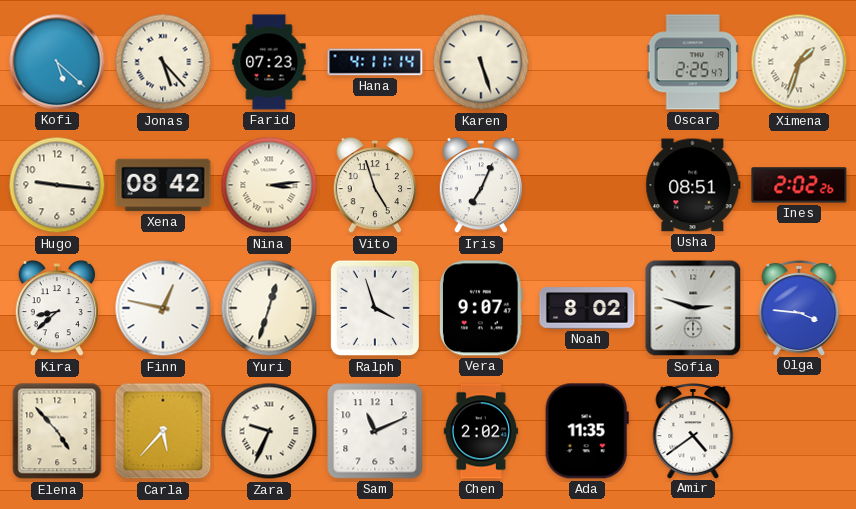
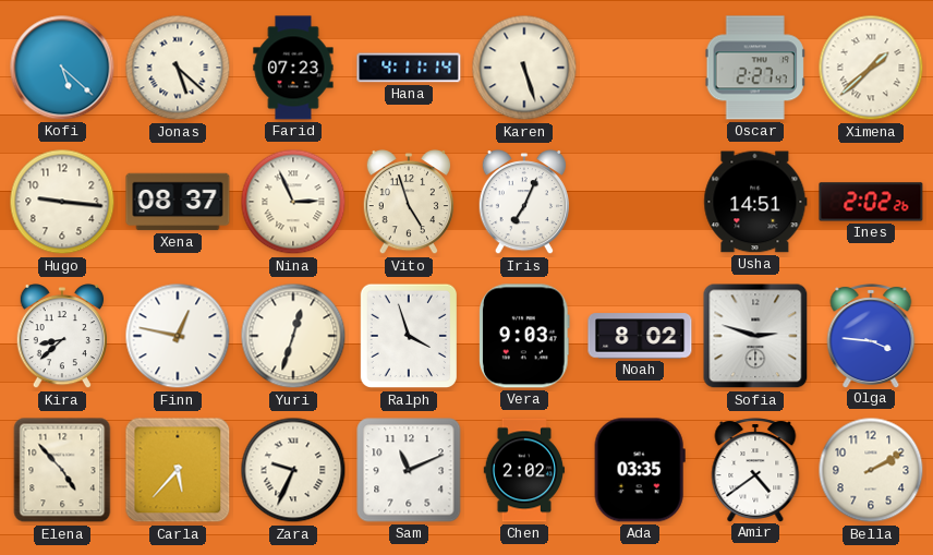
Jonas: 5:23 -> 5:22
Oscar: 2:25 -> 2:27
Ximena: 1:33 -> 1:38
Xena: 08:42 -> 08:37
Nina: 3:14 -> 2:56
Usha: 08:51 -> 14:51
Vera: 9:07 -> 9:03
Ada: 11:35 -> 03:35
Bella: none -> 2:10
